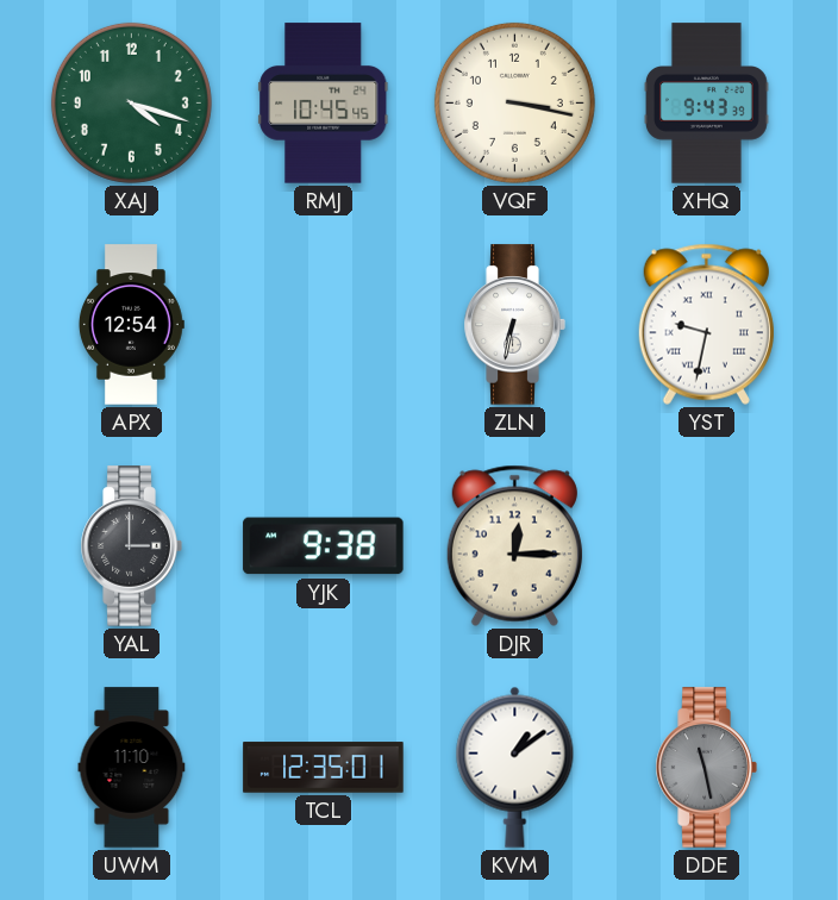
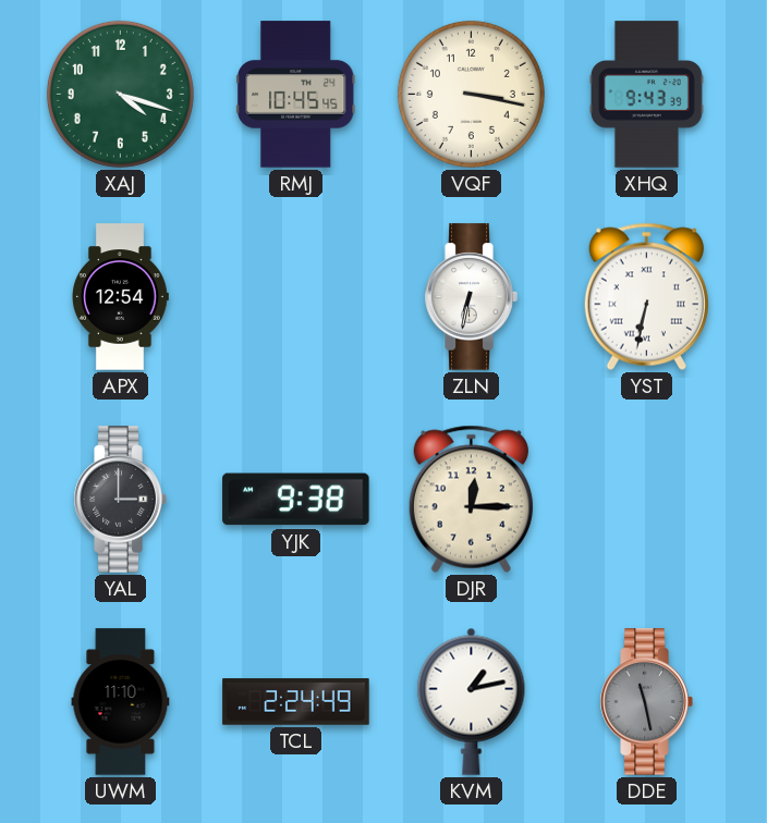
YST: 9:32 -> 6:32
TCL: 12:35 -> 2:24
KVM: 1:09 -> 1:13
